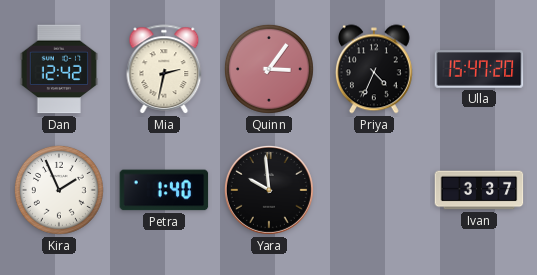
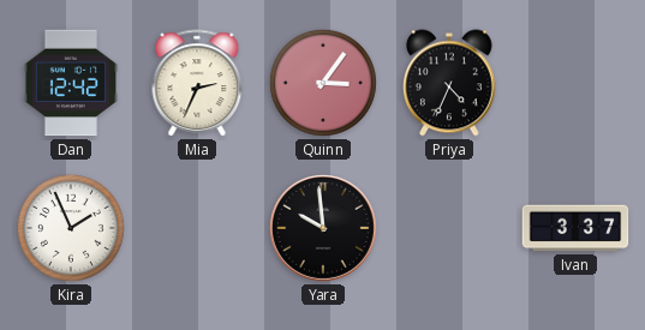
Mia: 2:32 -> 2:34
Ulla: 15:47 -> none
Petra: 1:40 -> none
